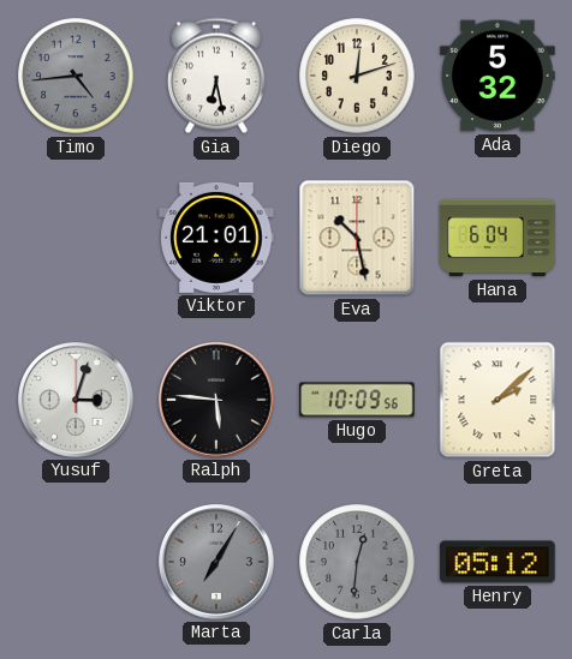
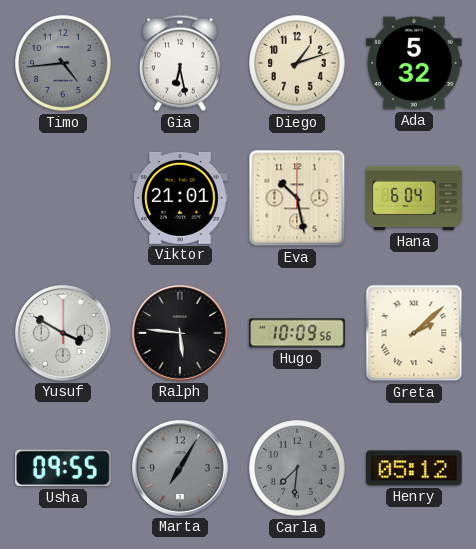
Diego: 12:12 -> 1:12
Yusuf: 3:03 -> 3:50
Usha: none -> 09:55
Carla: 12:31 -> 7:31
